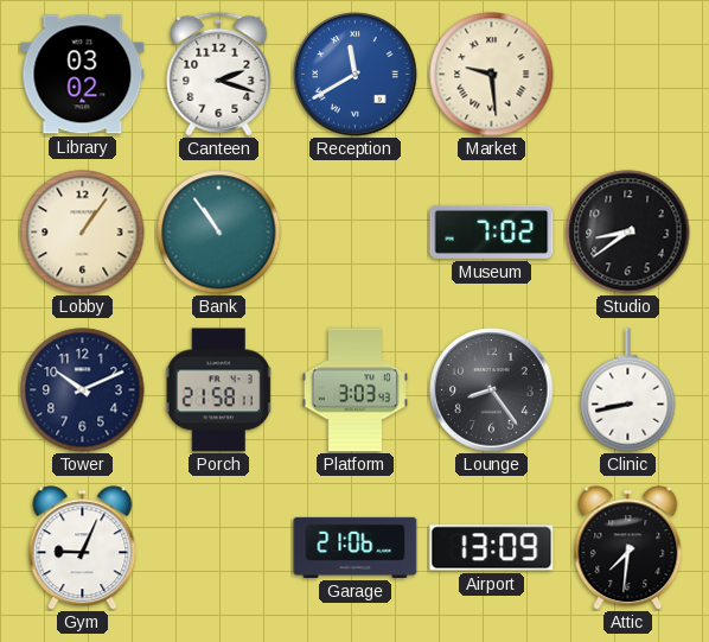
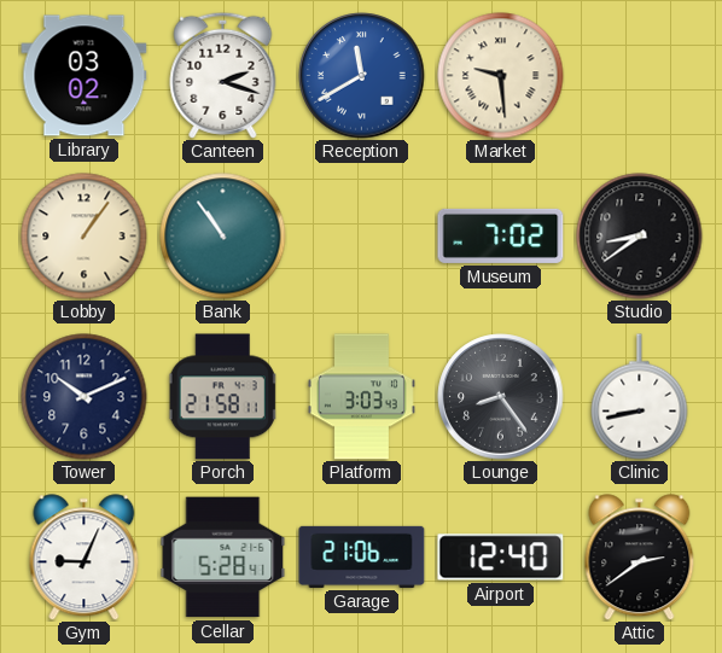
Cellar: none -> 5:28
Airport: 13:09 -> 12:40
Attic: 7:31 -> 2:39
